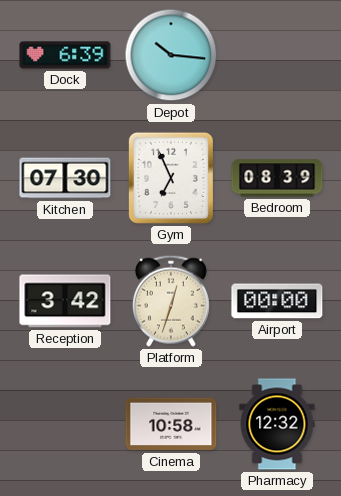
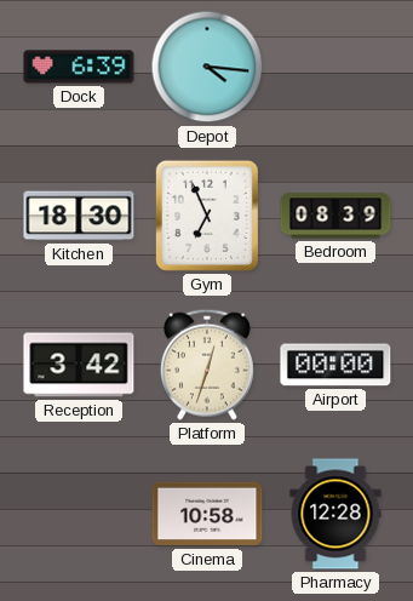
Depot: 10:16 -> 4:16
Kitchen: 07:30 -> 18:30
Pharmacy: 12:32 -> 12:28
